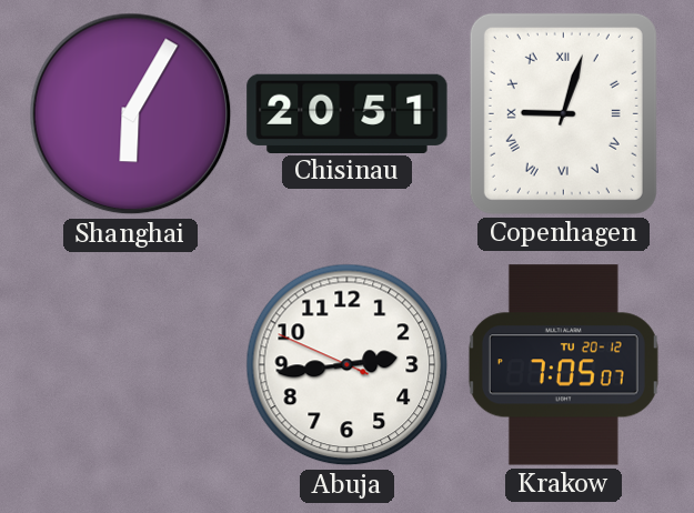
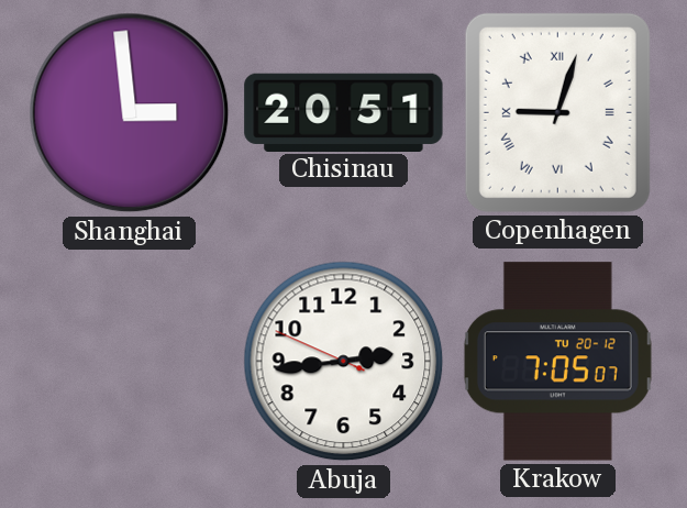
Shanghai: 6:05 -> 2:59
